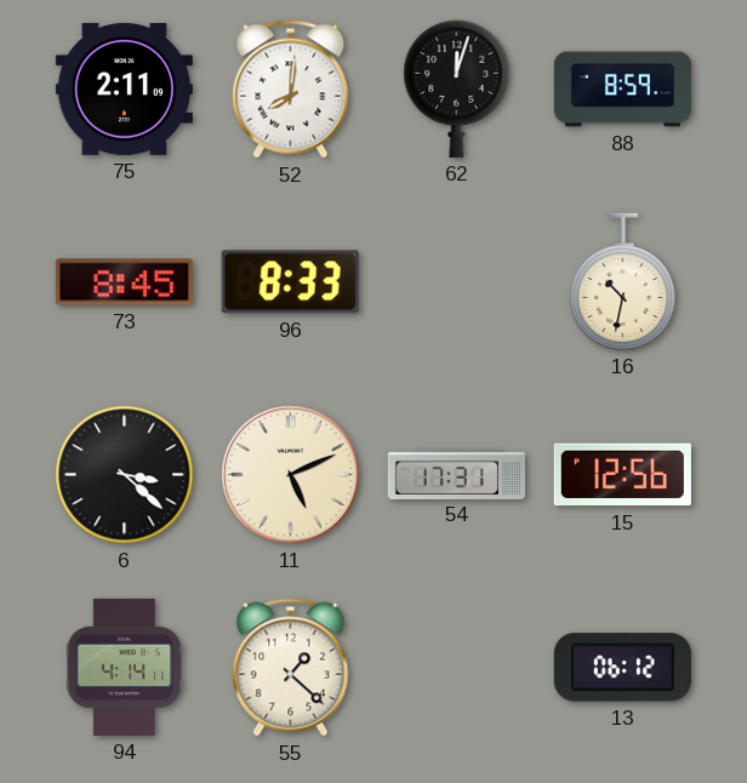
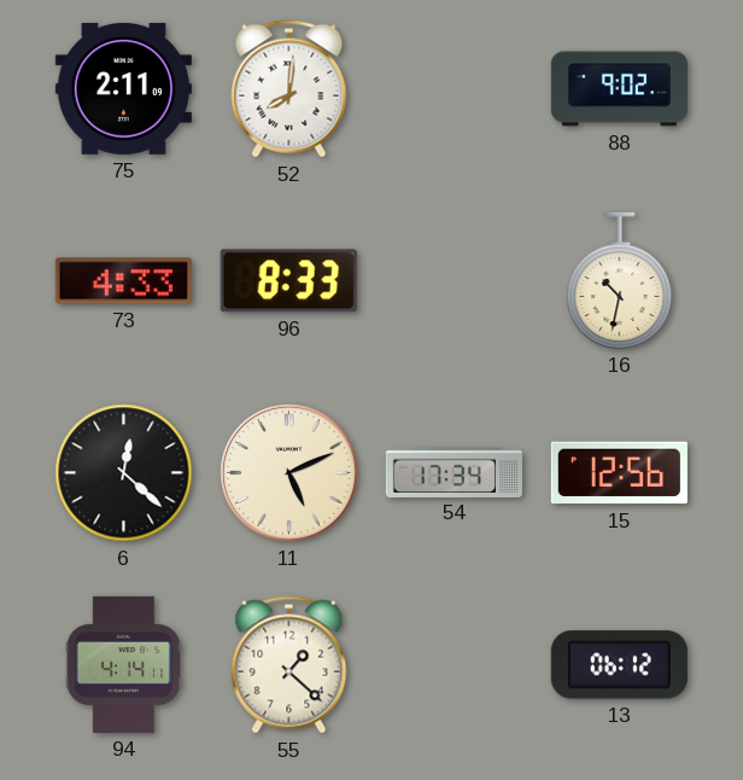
62: 12:03 -> none
88: 8:59 -> 9:02
73: 8:45 -> 4:33
6: 3:22 -> 12:22
54: 17:31 -> 17:34
